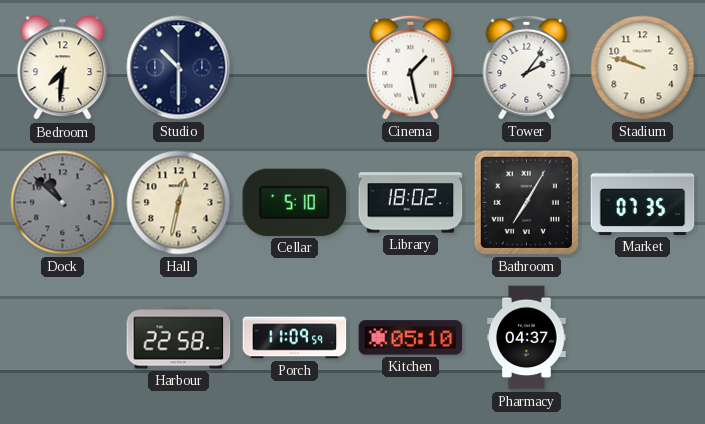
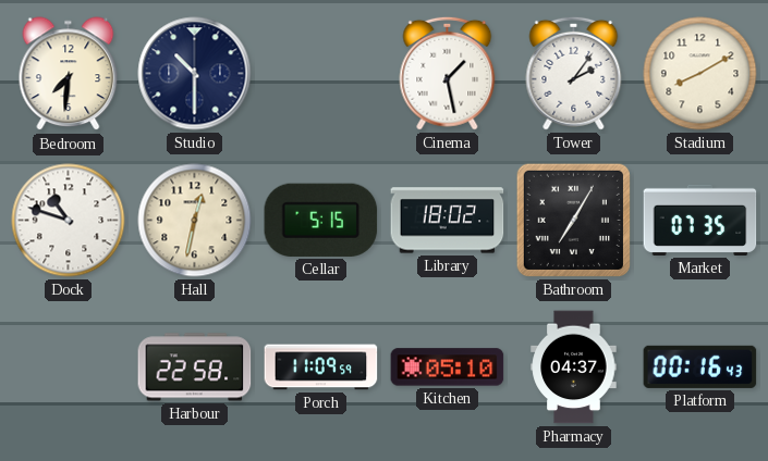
Stadium: 9:48 -> 8:10
Dock: 10:52 -> 10:48
Dock dial: grey -> white
Cellar: 5:10 -> 5:15
Platform: none -> 00:16
